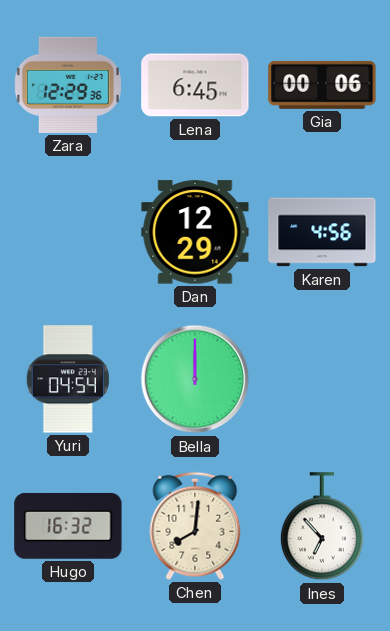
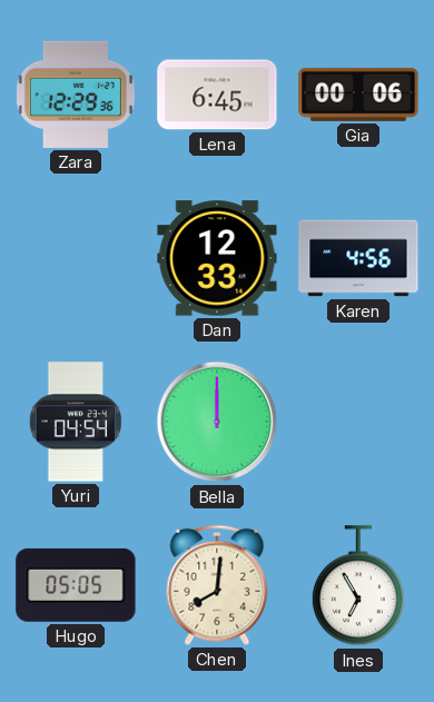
Dan: 12:29 -> 12:33
Hugo: 16:32 -> 05:05
Ines: 6:53 -> 6:55
